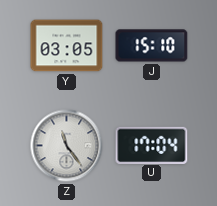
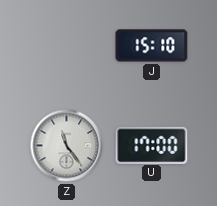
Y: 03:05 -> none
U: 17:04 -> 17:00
